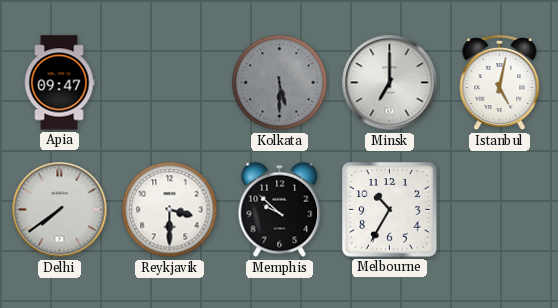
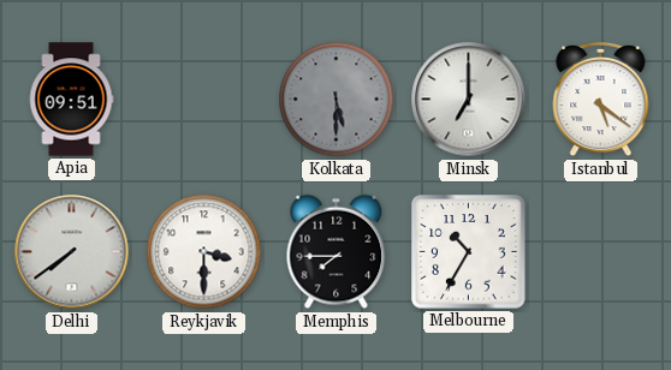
Apia: 09:47 -> 09:51
Istanbul: 5:02 -> 5:21
Memphis: 9:52 -> 7:45
